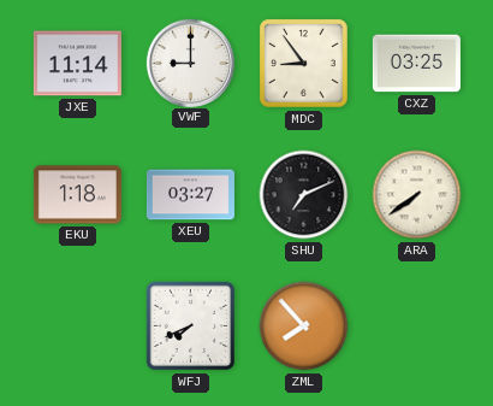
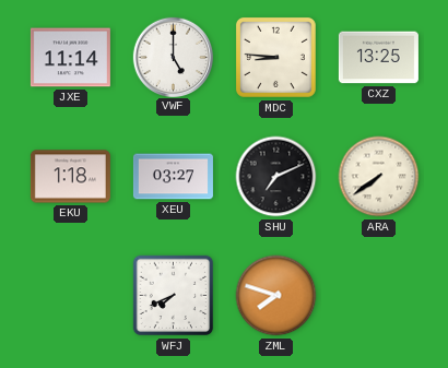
VWF: 9:00 -> 5:00
MDC: 8:54 -> 8:46
CXZ: 03:25 -> 13:25
ZML: 7:53 -> 7:48
